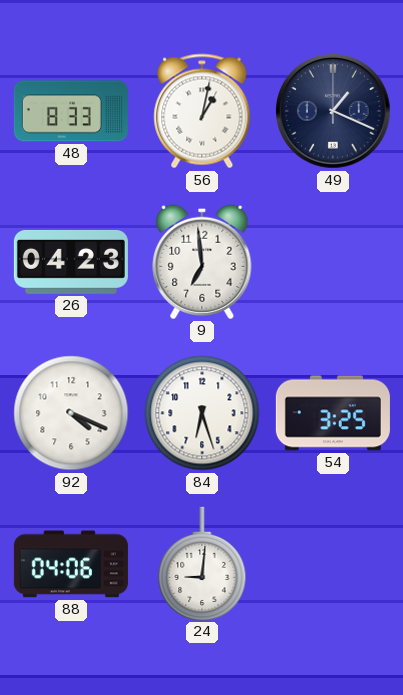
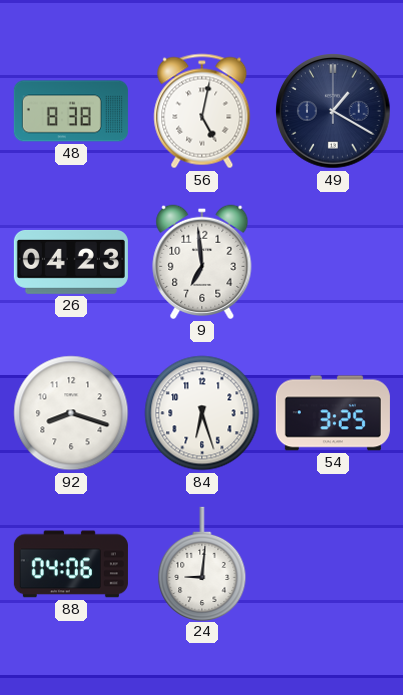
48: 8:33 -> 8:38
56: 1:02 -> 5:02
49: 1:19 -> 1:20
92: 4:19 -> 8:18
